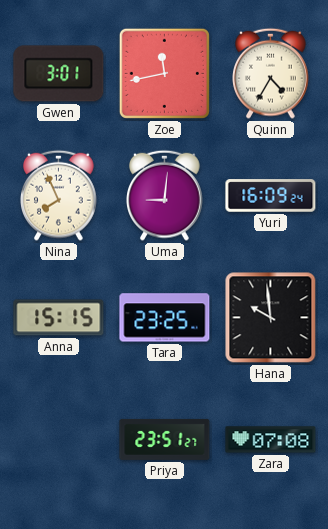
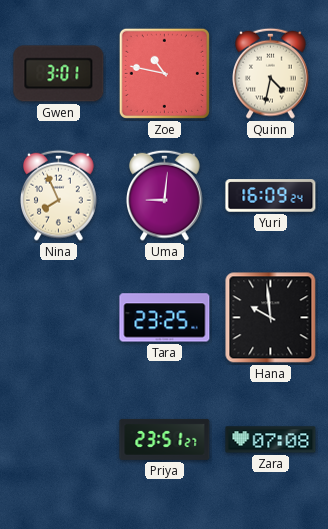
Zoe: 11:43 -> 10:47
Quinn: 4:35 -> 4:32
Anna: 15:15 -> none
